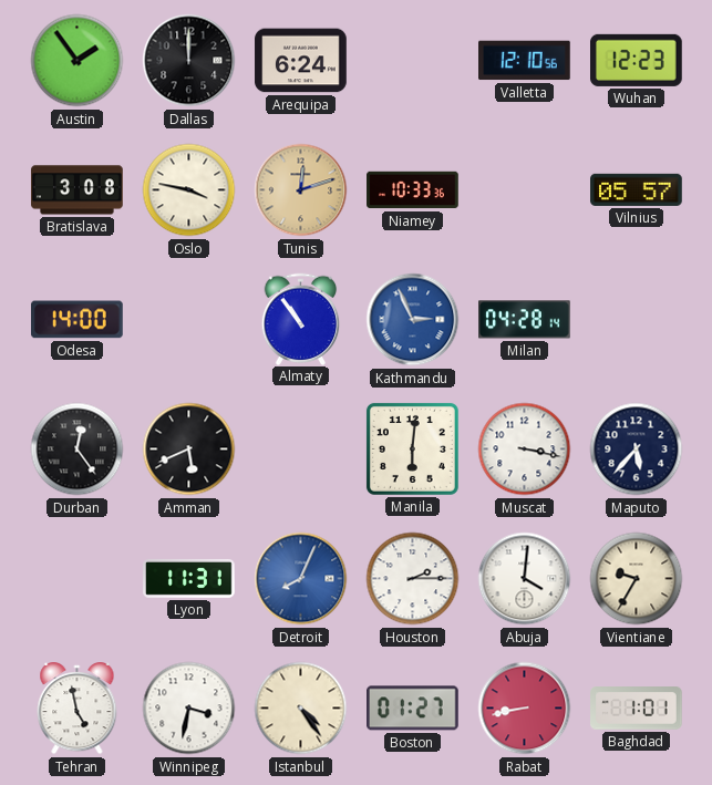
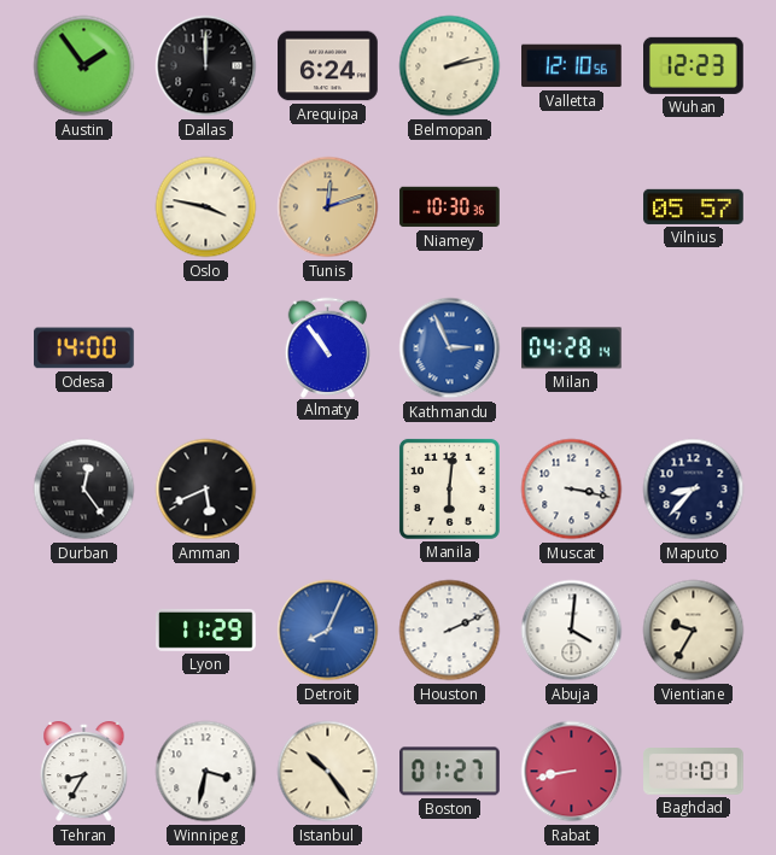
Belmopan: none -> 2:13
Bratislava: 3:08 -> none
Niamey: 10:33 -> 10:30
Maputo: 5:37 -> 8:37
Lyon: 11:31 -> 11:29
Houston: 2:15 -> 2:11
Tehran: 4:58 -> 8:35
Istanbul: 4:24 -> 10:24
